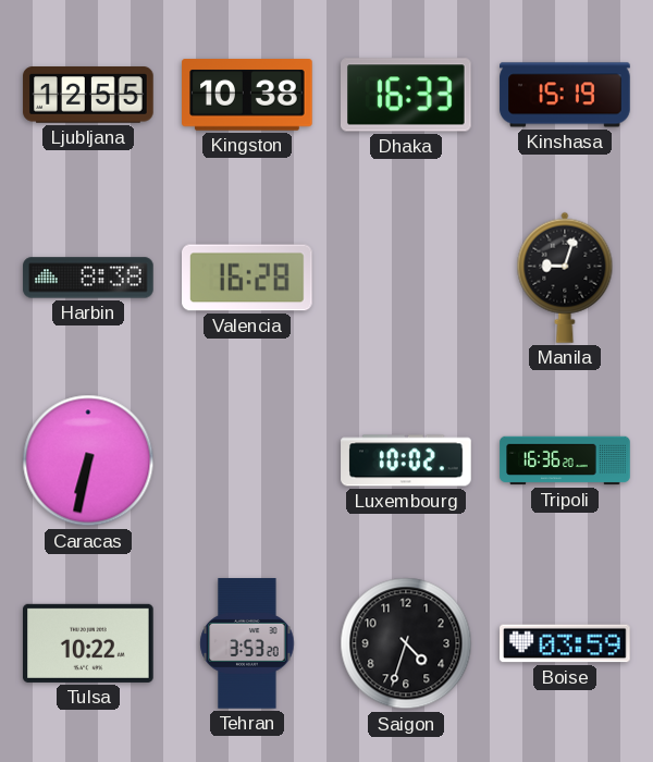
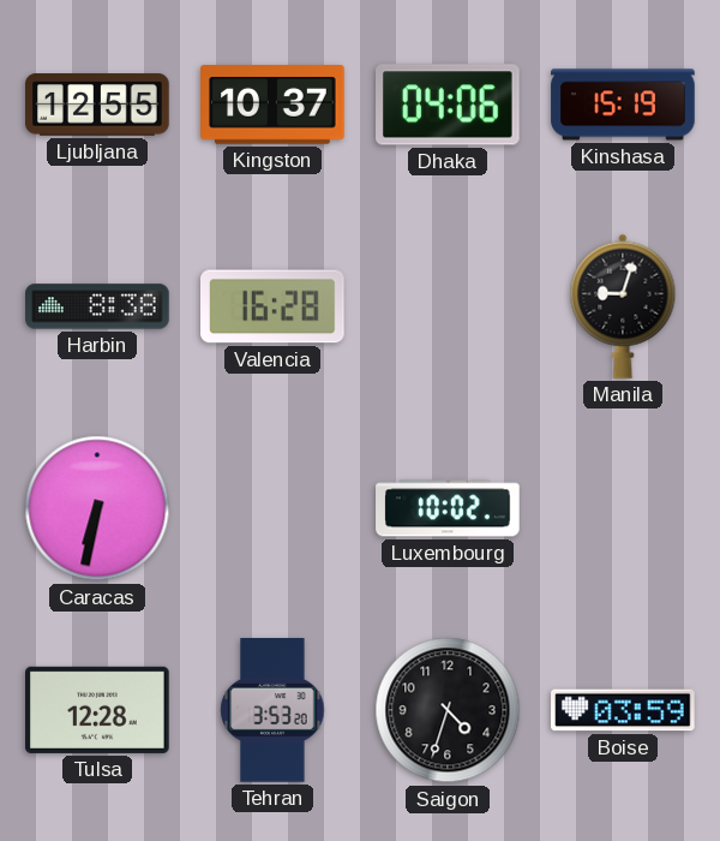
Kingston: 10:38 -> 10:37
Dhaka: 16:33 -> 04:06
Tripoli: 16:36 -> none
Tulsa: 10:22 -> 12:28
